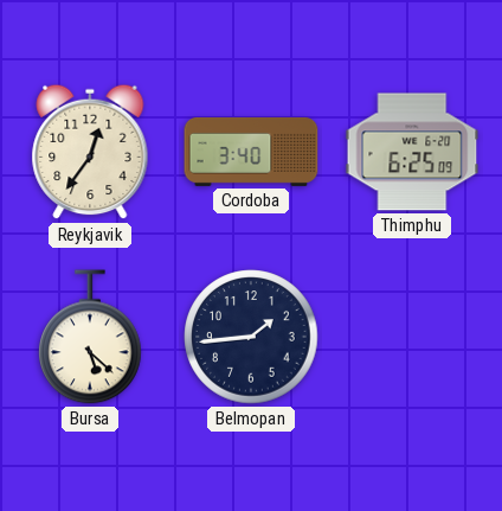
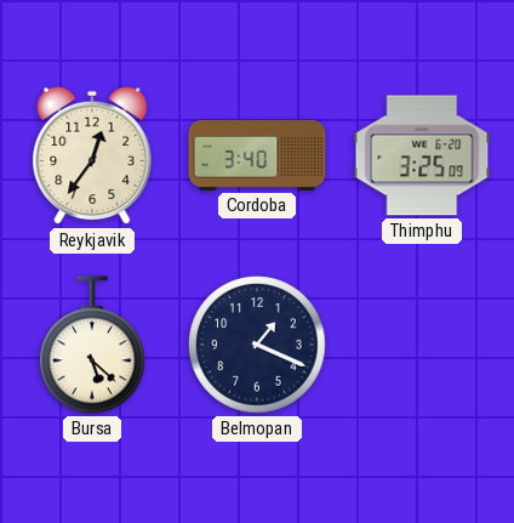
Thimphu: 6:25 -> 3:25
Belmopan: 1:44 -> 1:19
